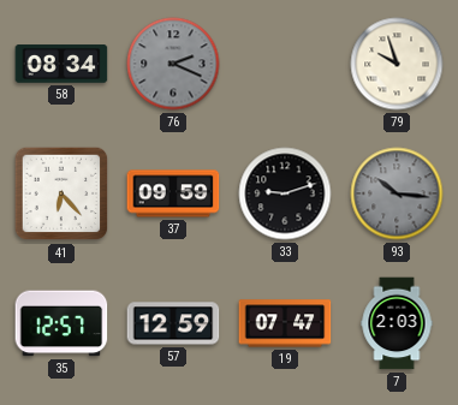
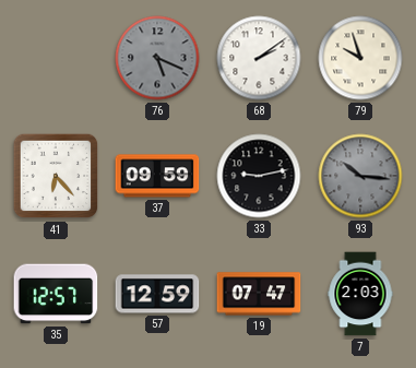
58: 08:34 -> none
76: 2:19 -> 5:19
68: none -> 2:09
33: 9:12 -> 9:13
